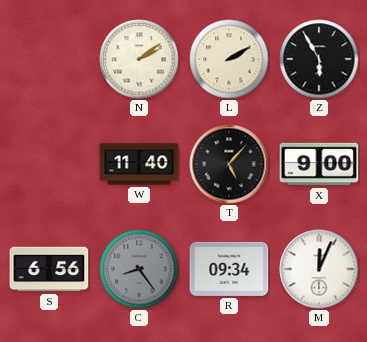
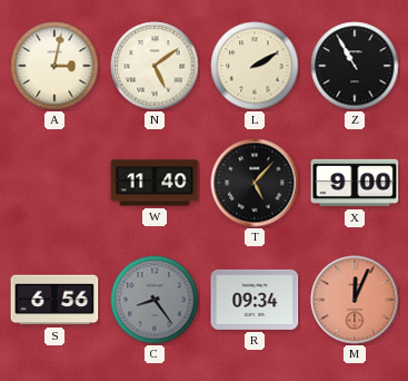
A: none -> 3:02
N: 2:09 -> 5:09
Z: 5:55 -> 10:55
M dial: white -> salmon
